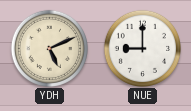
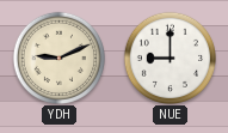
YDH: 5:11 -> 9:11
